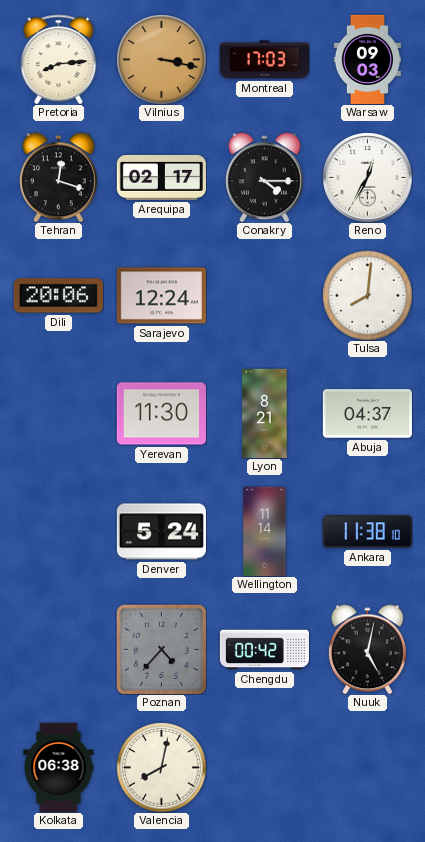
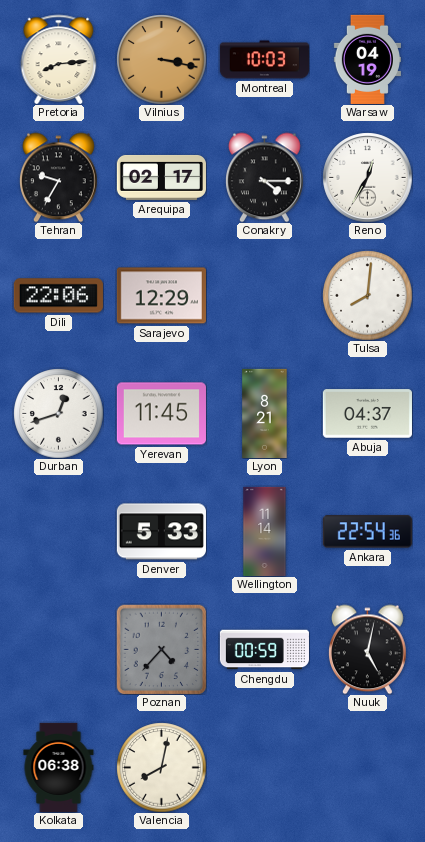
Montreal: 17:03 -> 10:03
Warsaw: 09:03 -> 04:19
Tehran: 12:18 -> 9:35
Dili: 20:06 -> 22:06
Sarajevo: 12:24 -> 12:29
Durban: none -> 12:42
Yerevan: 11:30 -> 11:45
Denver: 5:24 -> 5:33
Ankara: 11:38 -> 22:54
Chengdu: 00:42 -> 00:59
